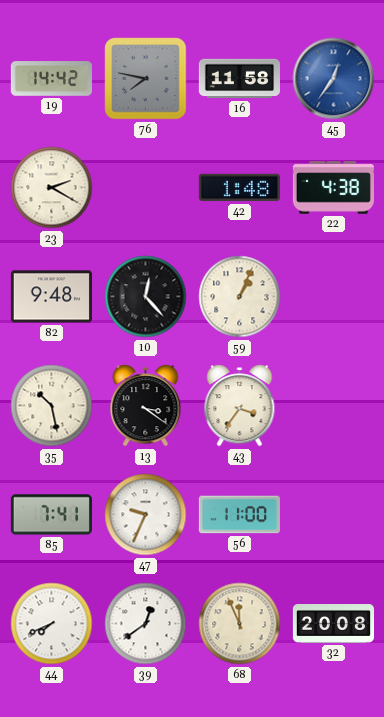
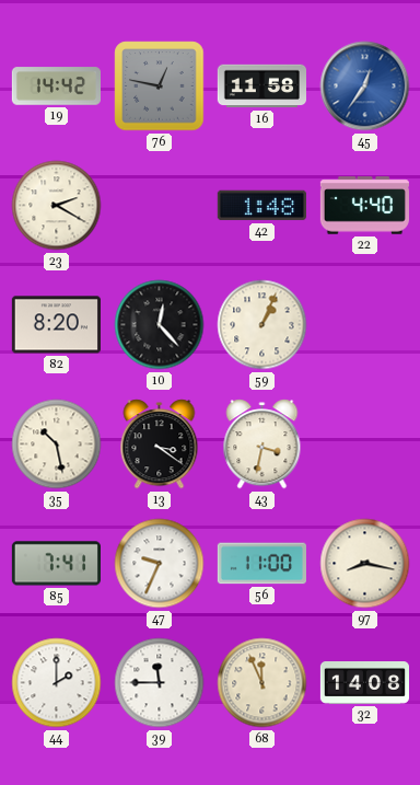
76: 7:47 -> 12:47
22: 4:38 -> 4:40
82: 9:48 -> 8:20
43: 3:36 -> 3:32
97: none -> 8:17
44: 7:41 -> 2:00
39: 12:39 -> 11:45
32: 20:08 -> 14:08
